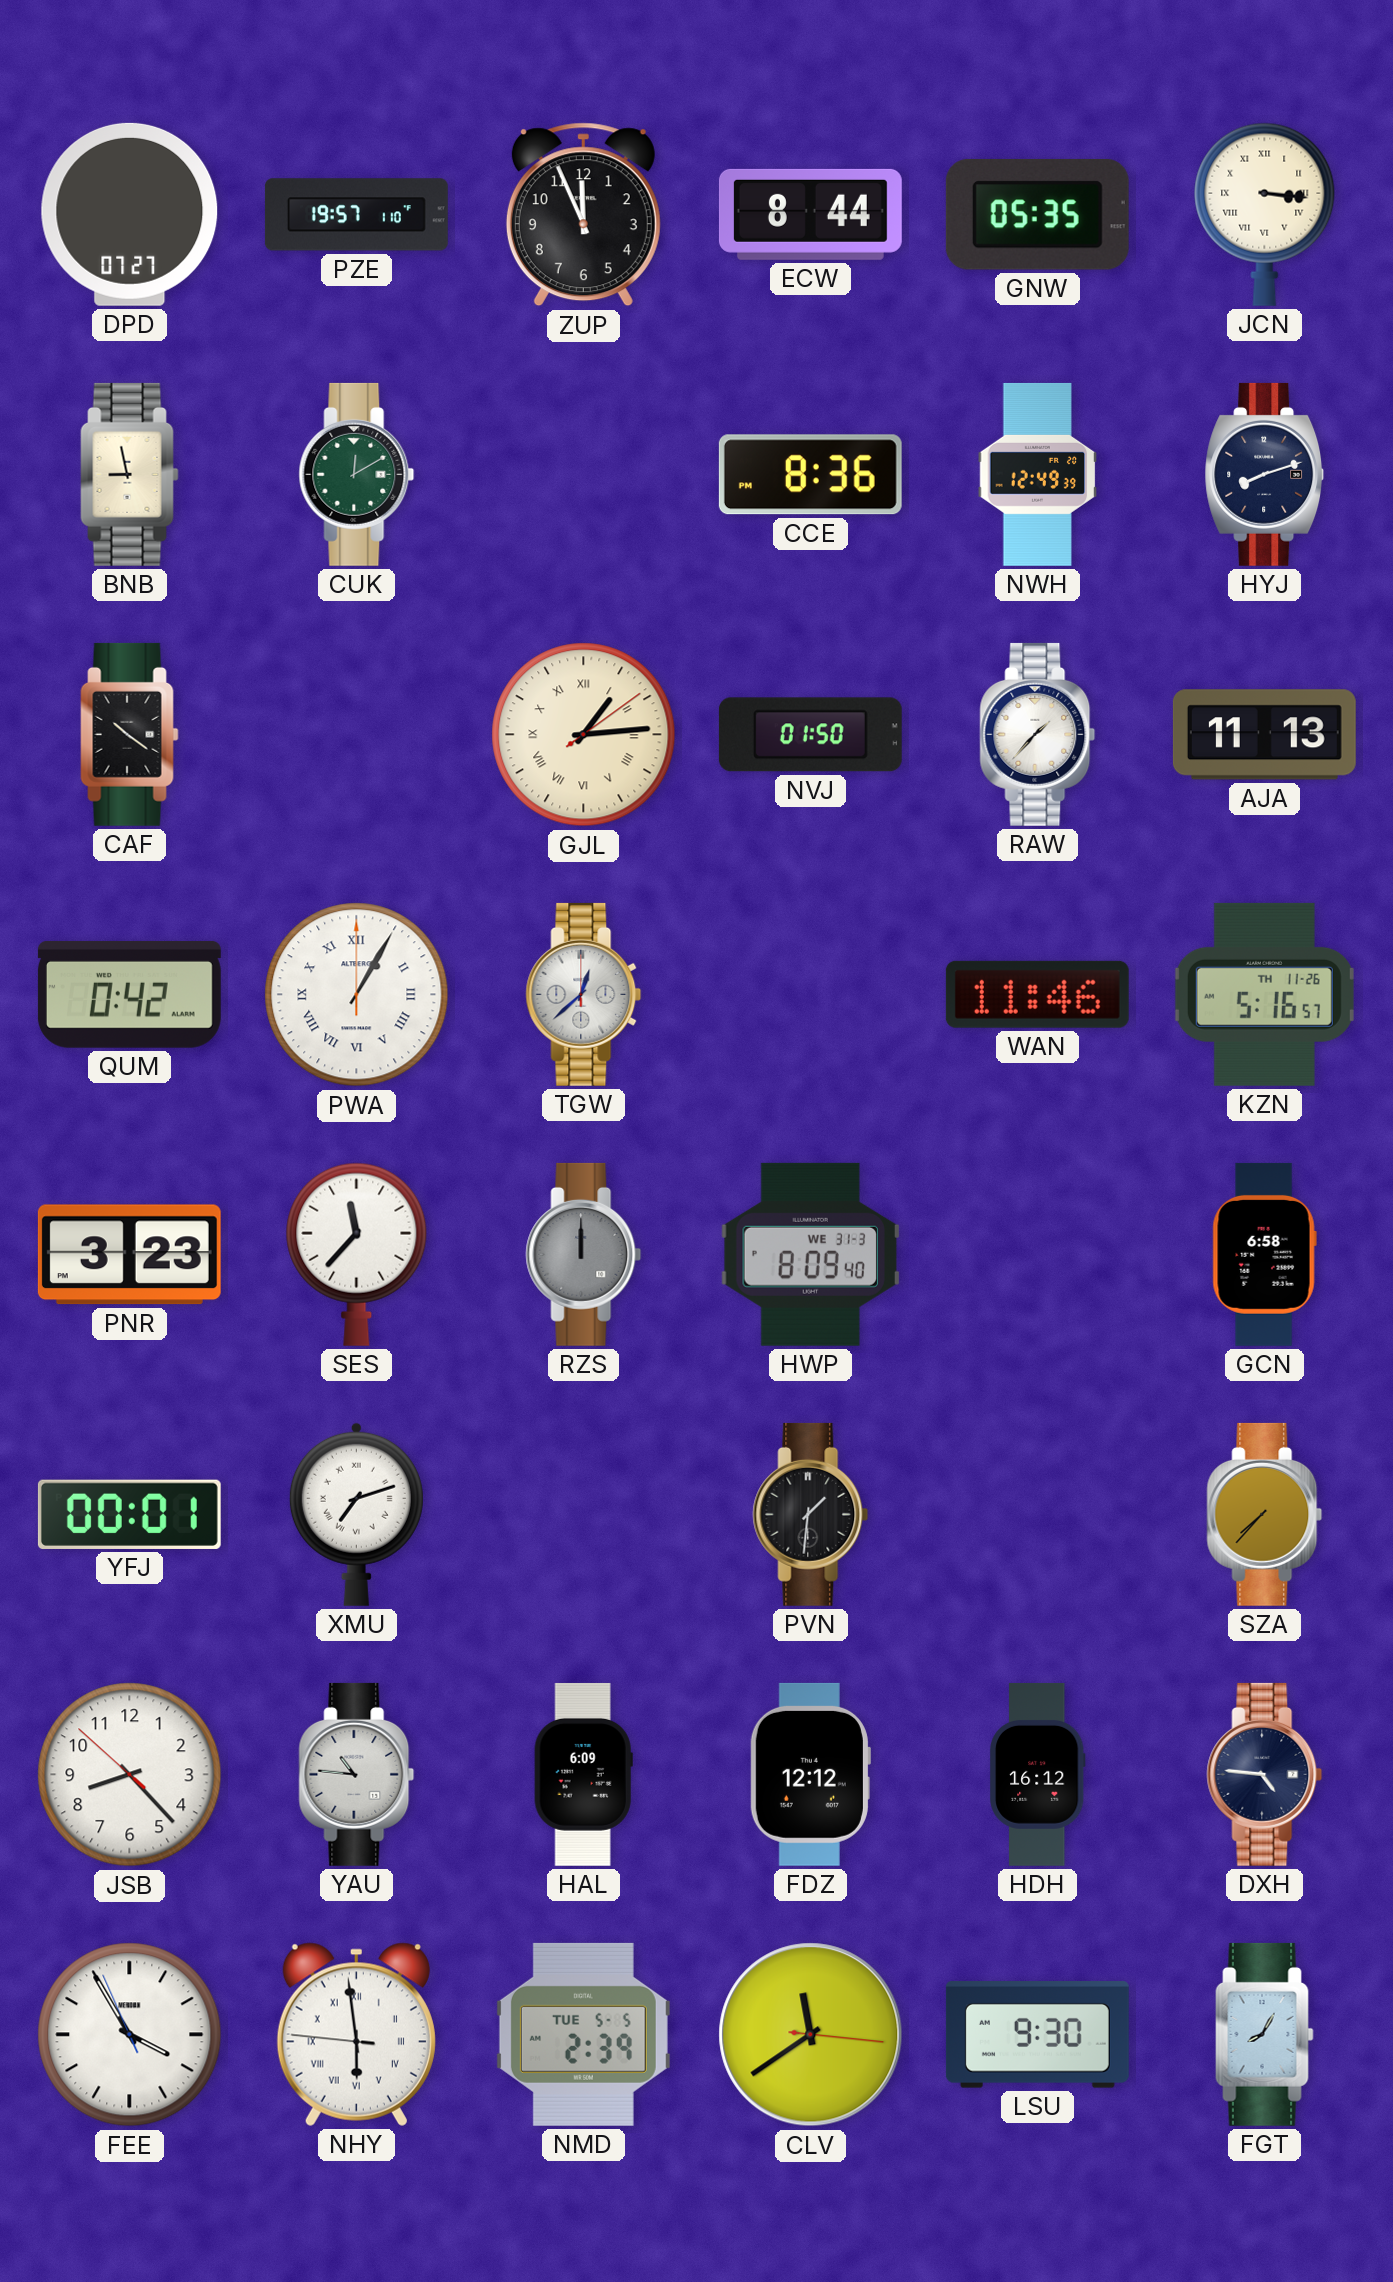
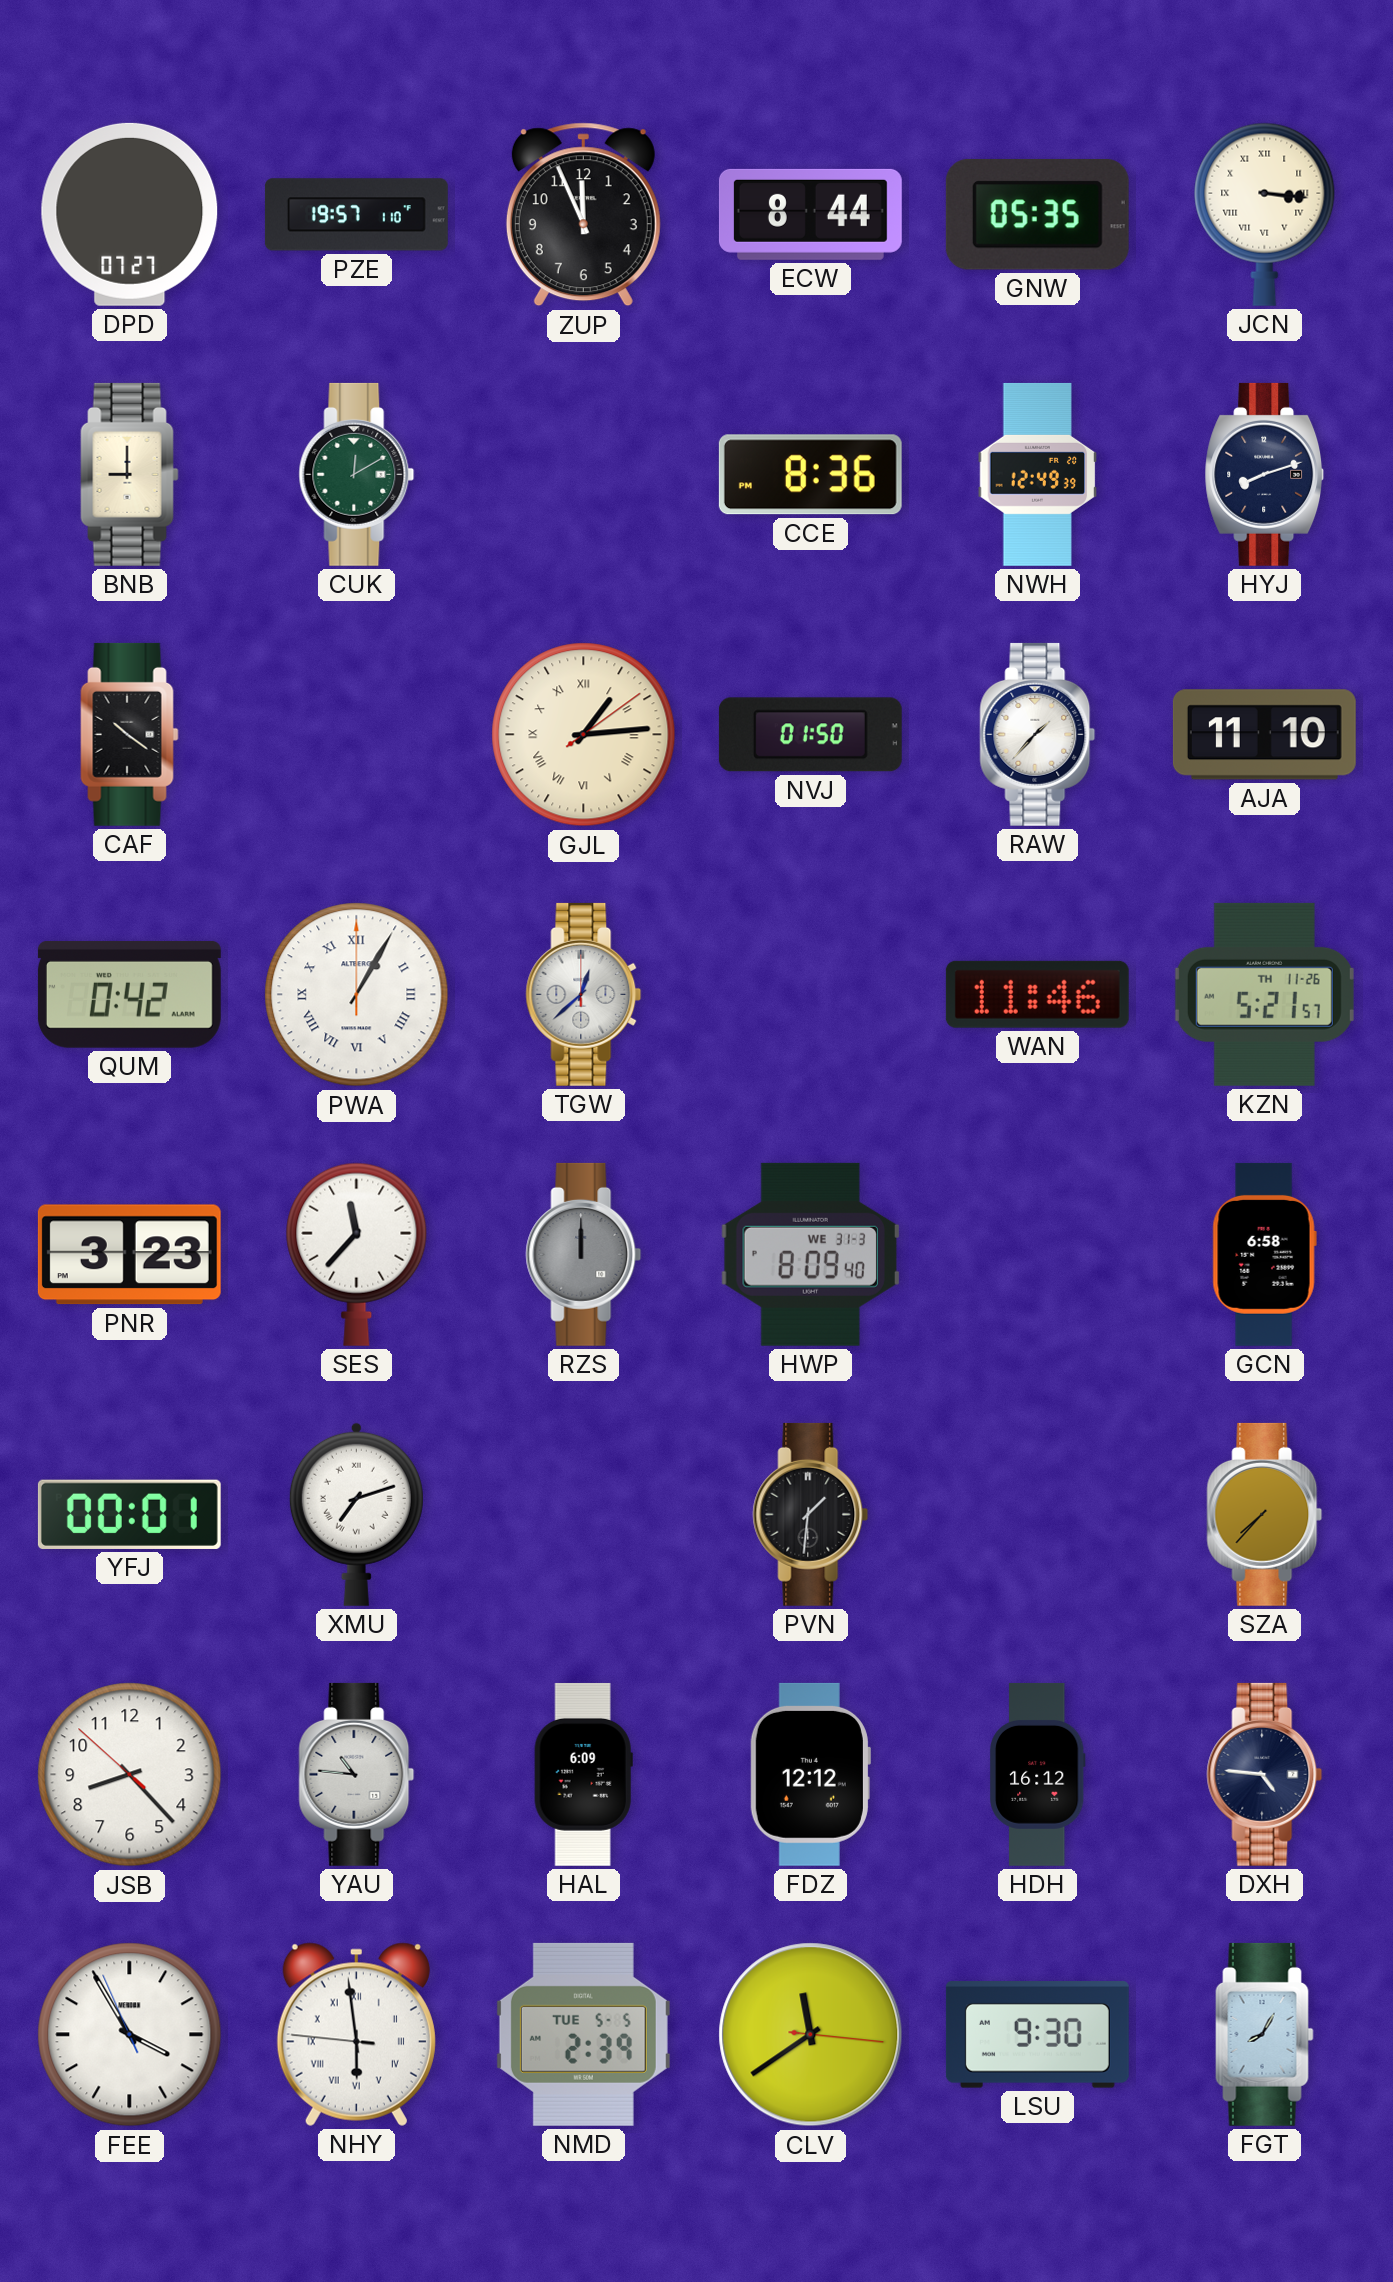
BNB: 8:58 -> 9:00
AJA: 11:13 -> 11:10
KZN: 5:16 -> 5:21
